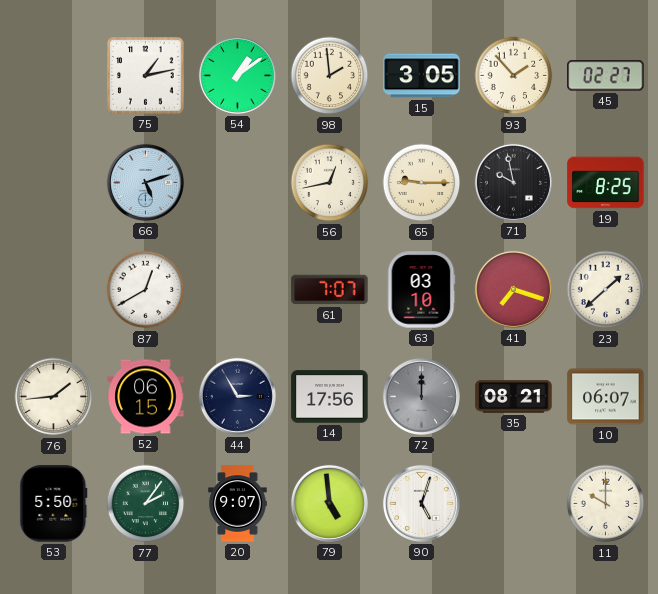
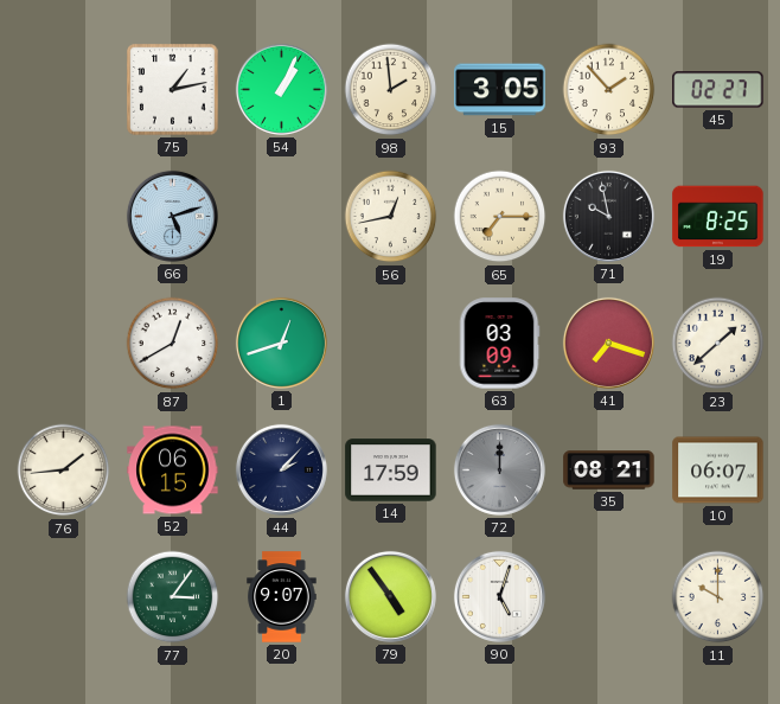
54: 1:09 -> 1:04
65: 9:15 -> 7:15
1: none -> 12:42
61: 7:07 -> none
63: 03:10 -> 03:09
44: 2:55 -> 2:07
14: 17:56 -> 17:59
53: 5:50 -> none
77: 2:06 -> 3:06
79: 4:59 -> 4:54
